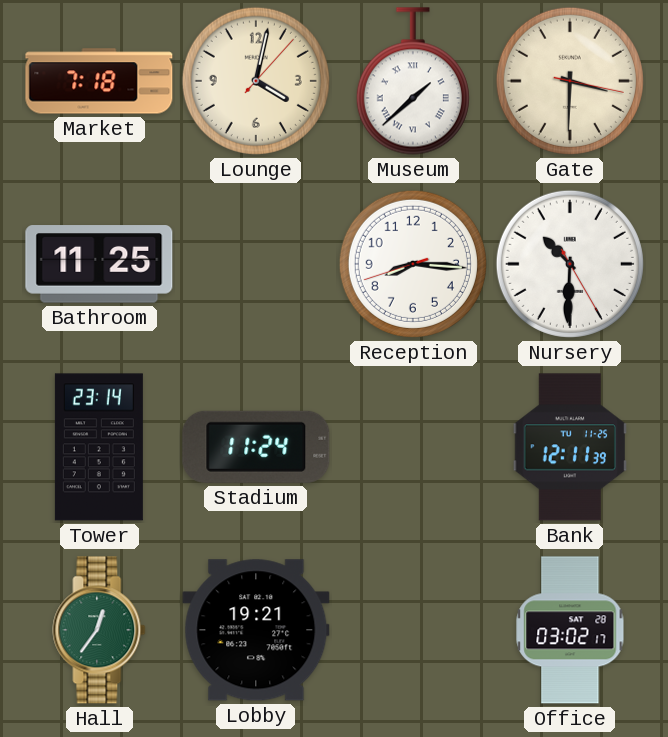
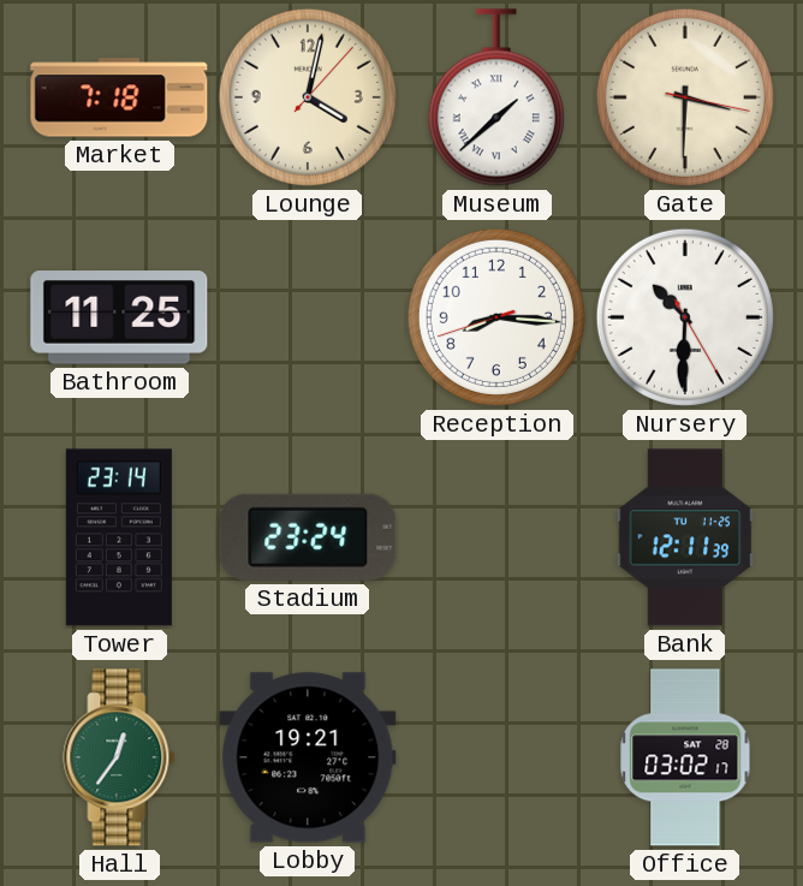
Stadium: 11:24 -> 23:24
